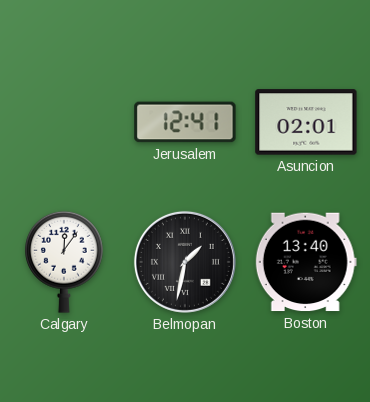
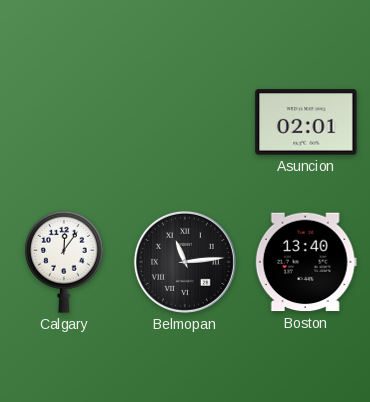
Jerusalem: 12:41 -> none
Belmopan: 1:32 -> 11:14
